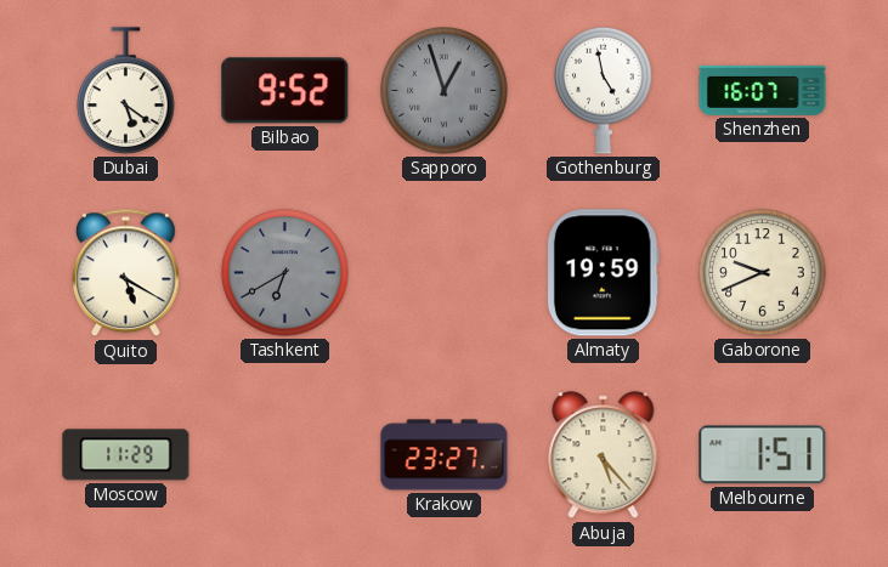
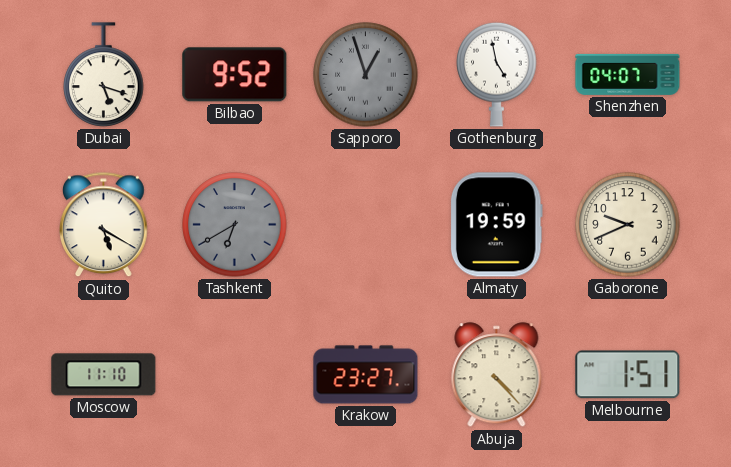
Dubai: 5:21 -> 5:18
Shenzhen: 16:07 -> 04:07
Moscow: 11:29 -> 11:10
Abuja: 5:23 -> 4:23
